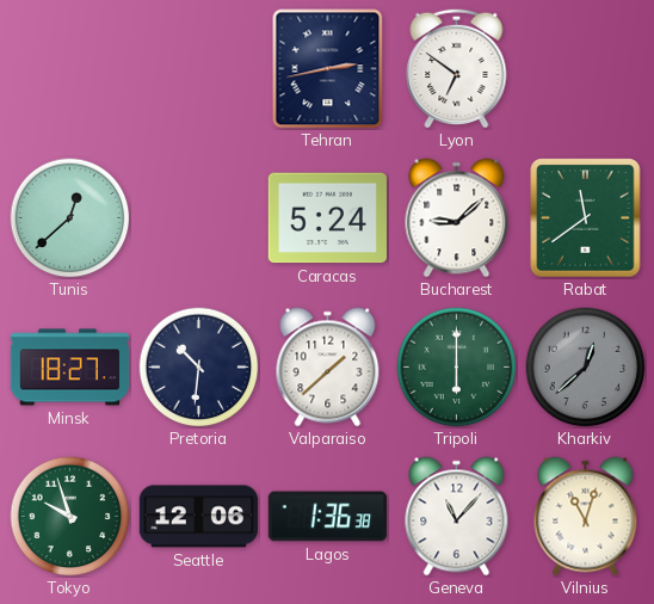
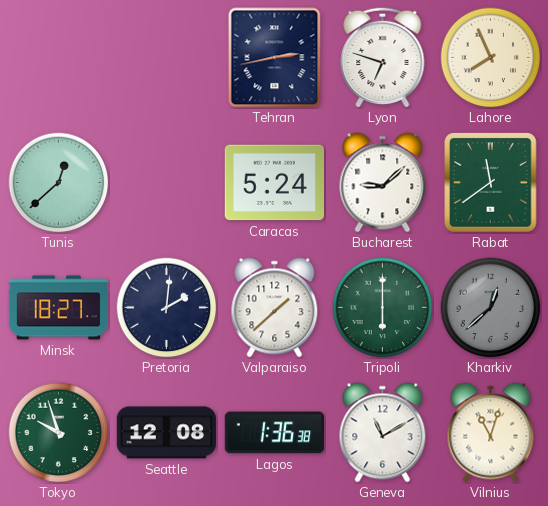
Lyon: 6:51 -> 6:48
Lahore: none -> 7:56
Pretoria: 10:31 -> 2:01
Seattle: 12:06 -> 12:08
Geneva: 11:07 -> 11:10
